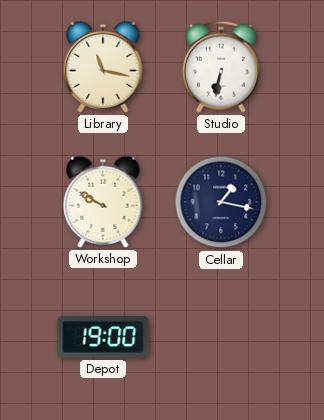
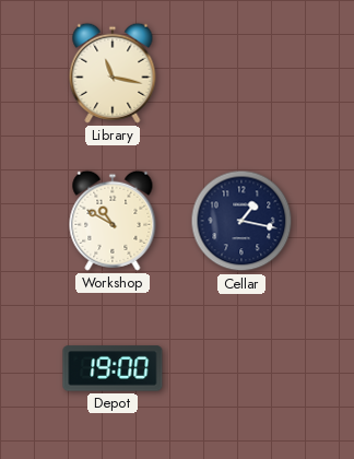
Studio: 6:32 -> none
Workshop: 9:50 -> 10:50
